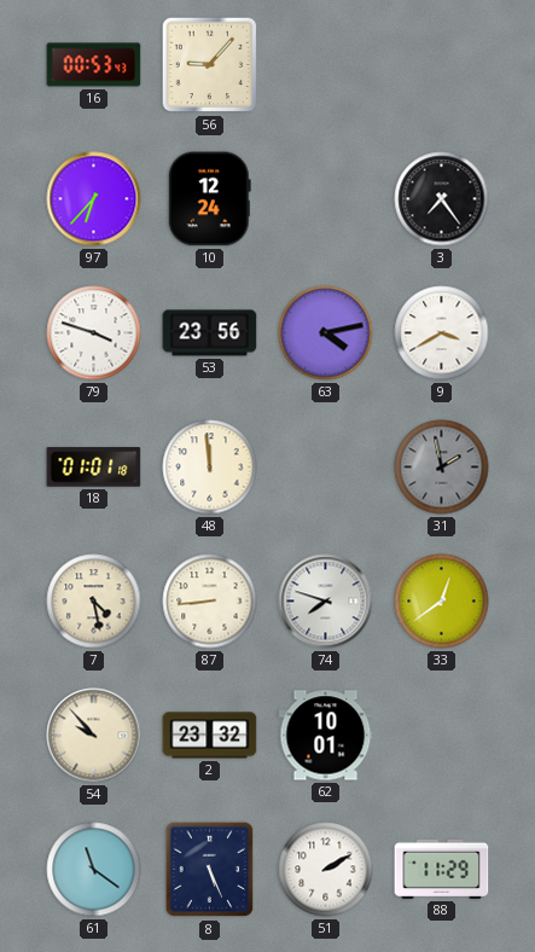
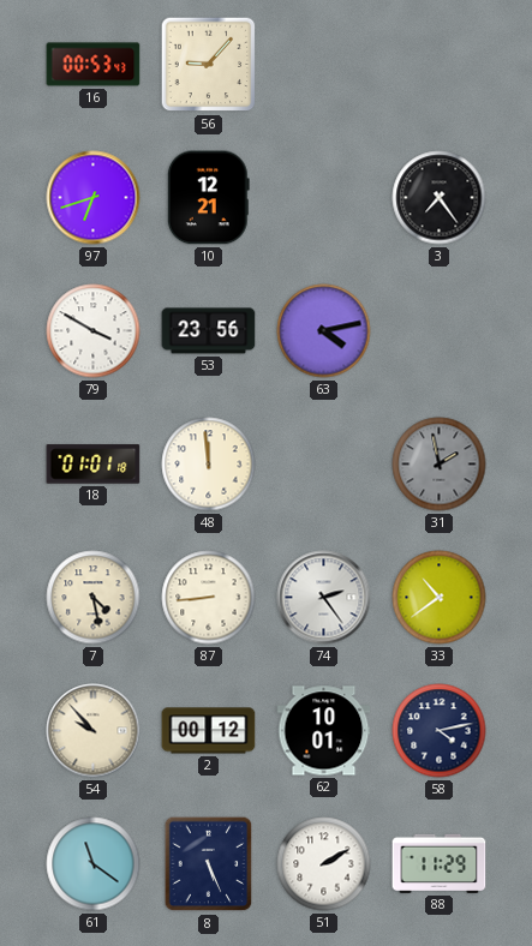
97: 6:37 -> 6:42
10: 12:24 -> 12:21
79: 3:48 -> 3:50
9: 3:40 -> none
74: 7:48 -> 2:24
33: 12:39 -> 10:39
2: 23:32 -> 00:12
58: none -> 4:13
